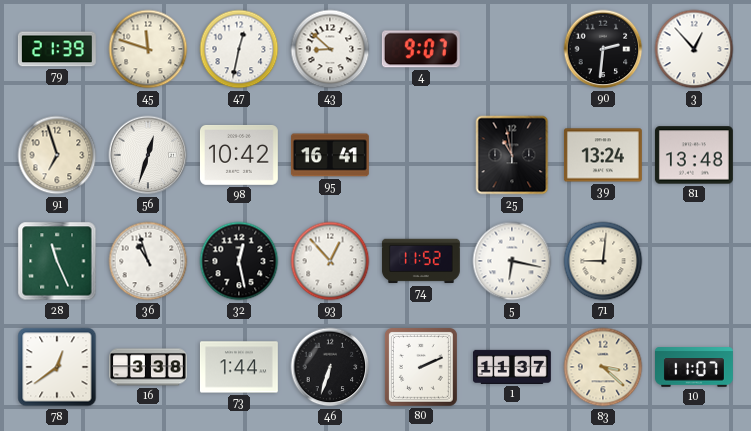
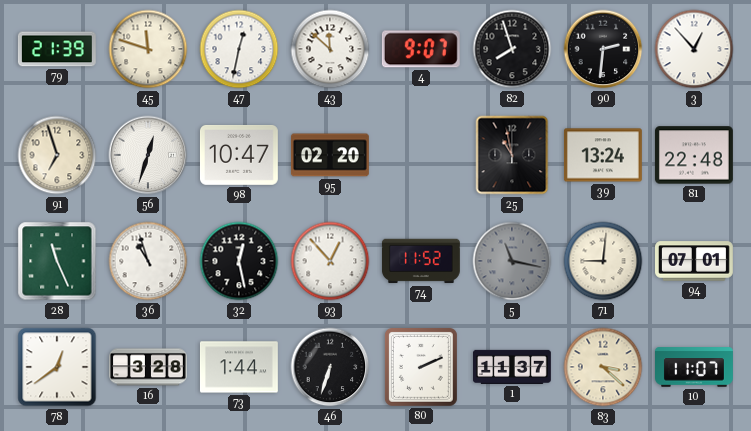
43: 8:52 -> 11:52
82: none -> 7:57
98: 10:42 -> 10:47
95: 16:41 -> 02:20
81: 13:48 -> 22:48
5: 6:17 -> 11:17
5 dial: white -> grey
94: none -> 07:01
16: 3:38 -> 3:28
